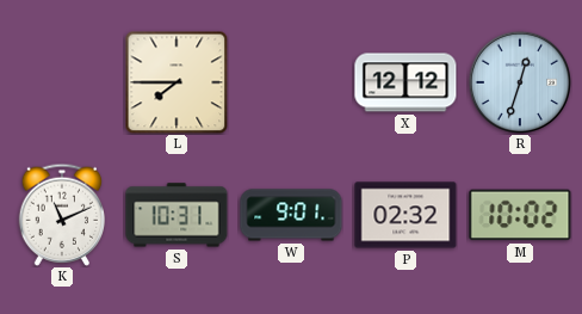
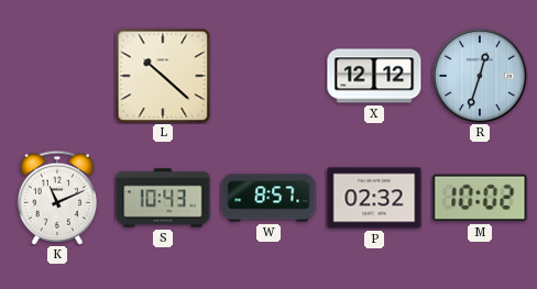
L: 7:45 -> 10:22
S: 10:31 -> 10:43
W: 9:01 -> 8:57
